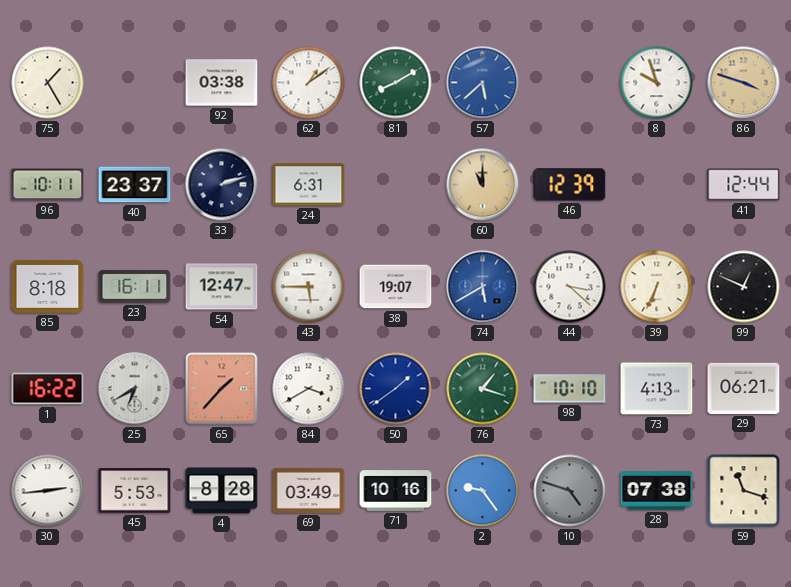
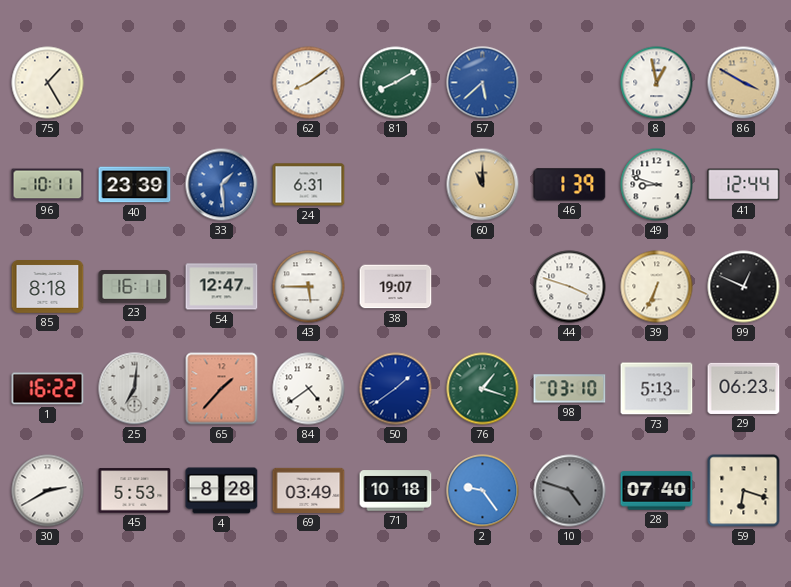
92: 03:38 -> none
62: 1:09 -> 8:09
8: 9:57 -> 12:58
86: 3:48 -> 3:50
40: 23:37 -> 23:39
33: 2:12 -> 1:29
33 dial: navy -> blue
46: 12:39 -> 1:39
49: none -> 8:48
74: 5:40 -> none
44: 3:22 -> 3:48
25: 6:40 -> 7:01
84: 3:40 -> 4:39
98: 10:10 -> 03:10
73: 4:13 -> 5:13
29: 06:21 -> 06:23
30: 2:44 -> 2:40
71: 10:16 -> 10:18
28: 07:38 -> 07:40
59: 11:18 -> 6:18
